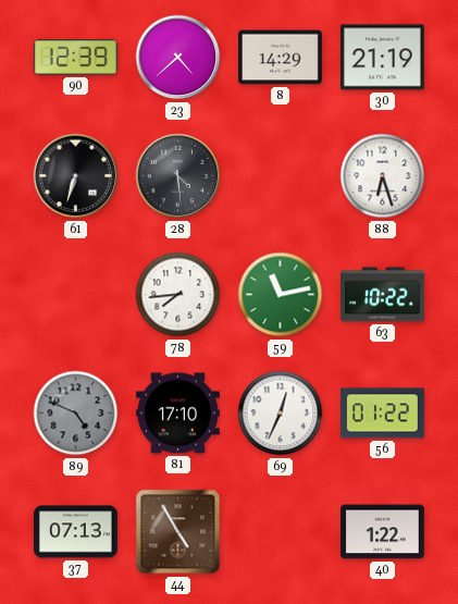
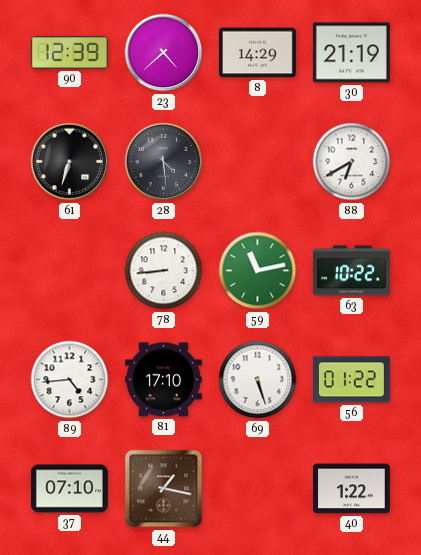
88: 6:27 -> 6:40
78: 7:44 -> 8:44
89: 4:49 -> 4:44
89 dial: grey -> white
69: 12:34 -> 5:27
37: 07:13 -> 07:10
44: 4:55 -> 1:17
